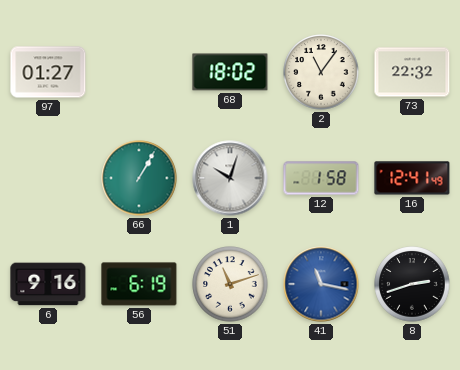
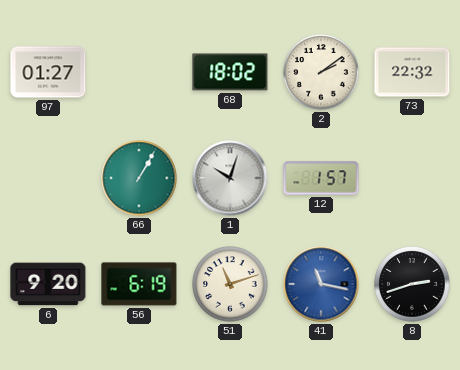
2: 11:06 -> 2:09
12: 1:58 -> 1:57
16: 12:41 -> none
6: 9:16 -> 9:20
